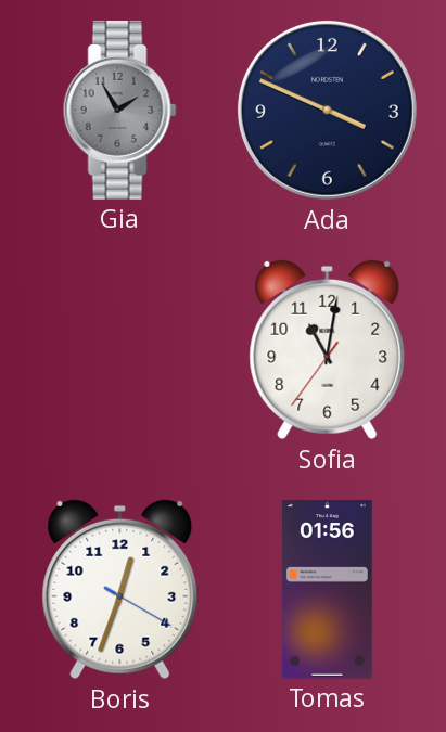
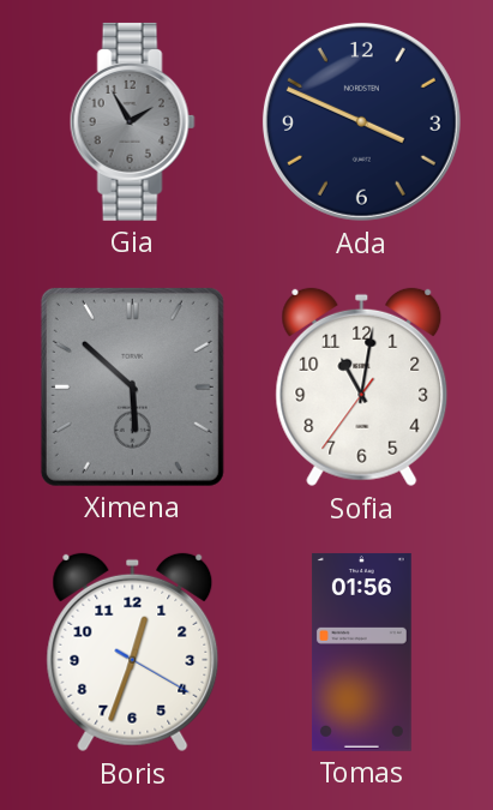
Ximena: none -> 5:52
